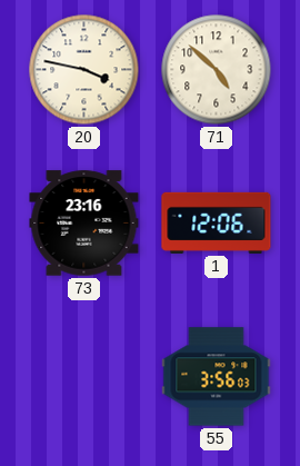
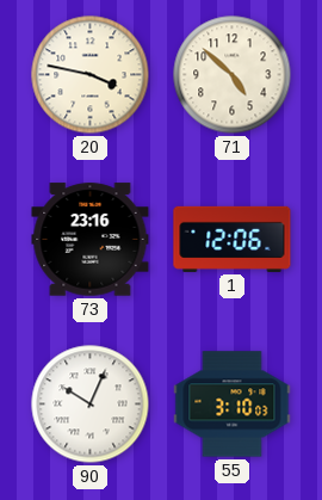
90: none -> 10:04
55: 3:56 -> 3:10
